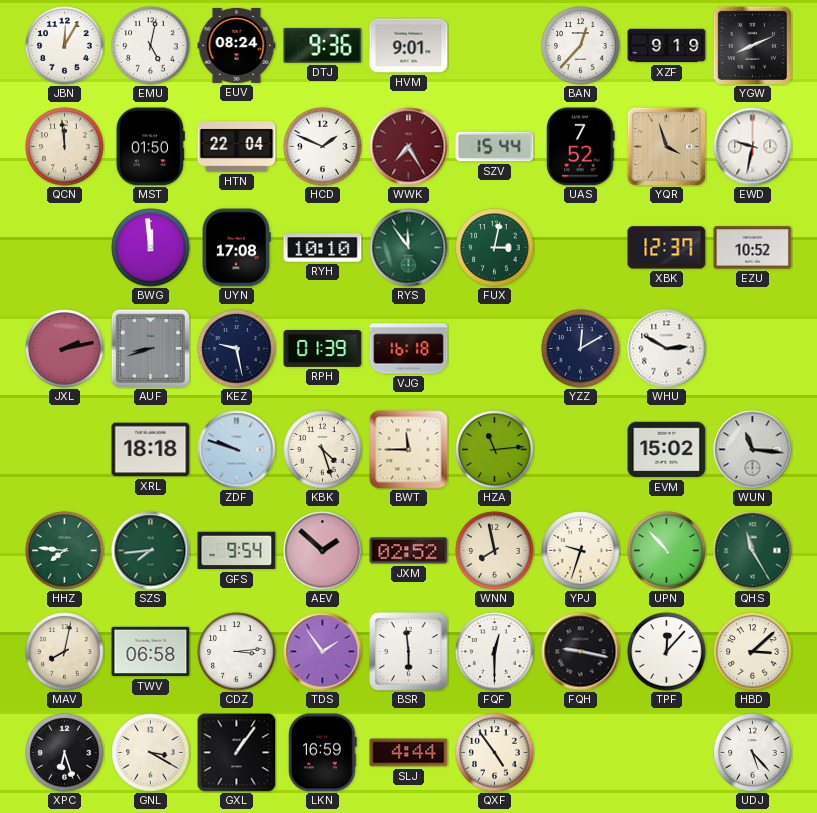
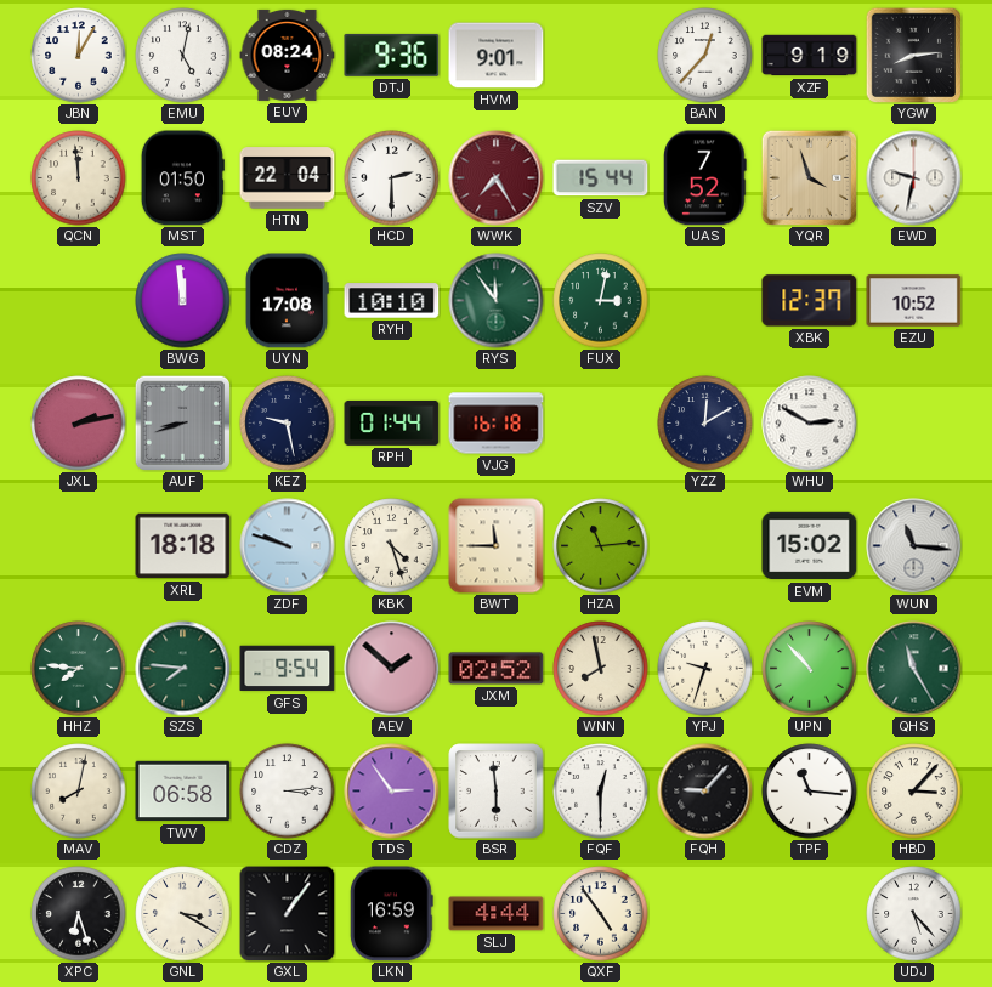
YGW: 8:11 -> 8:14
HCD: 1:49 -> 2:30
RPH: 01:39 -> 01:44
SZS: 7:44 -> 7:46
TDS: 1:54 -> 2:54
FQH: 9:17 -> 9:07
TPF: 12:07 -> 11:16
HBD: 3:08 -> 3:07
